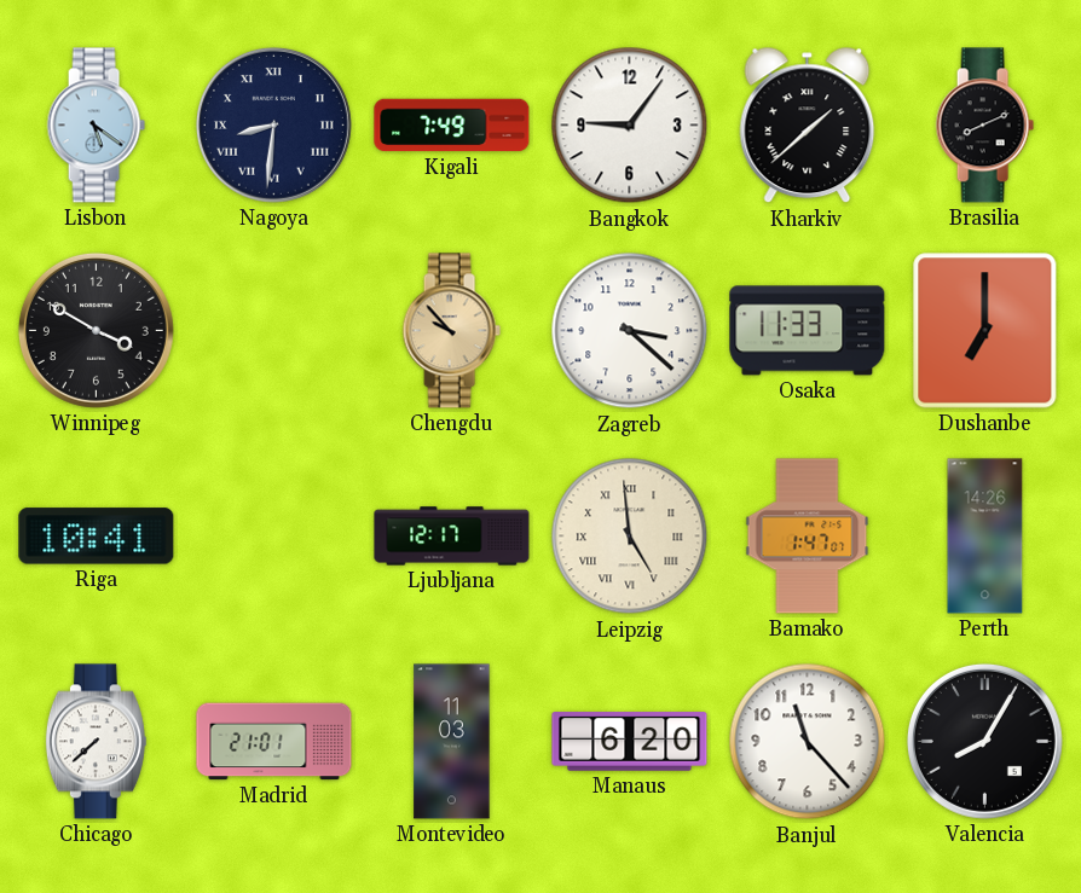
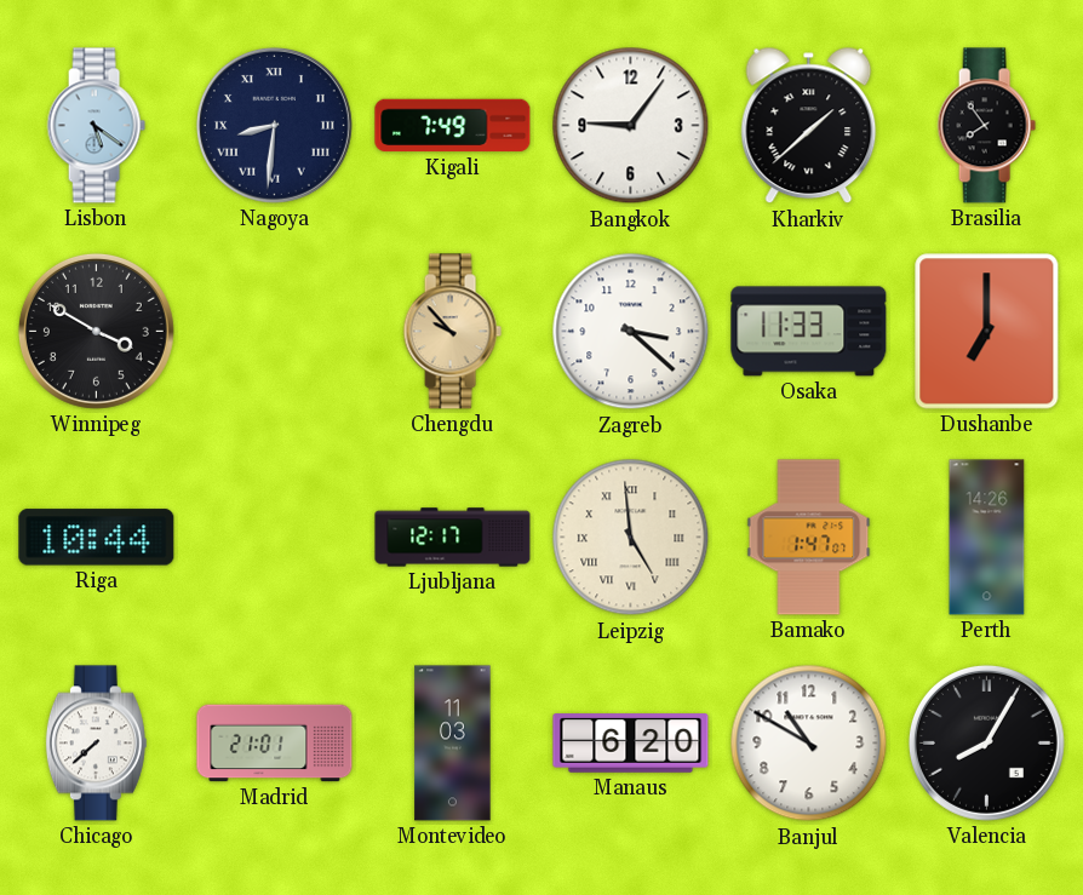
Brasilia: 8:11 -> 7:54
Riga: 10:41 -> 10:44
Banjul: 11:23 -> 10:50
